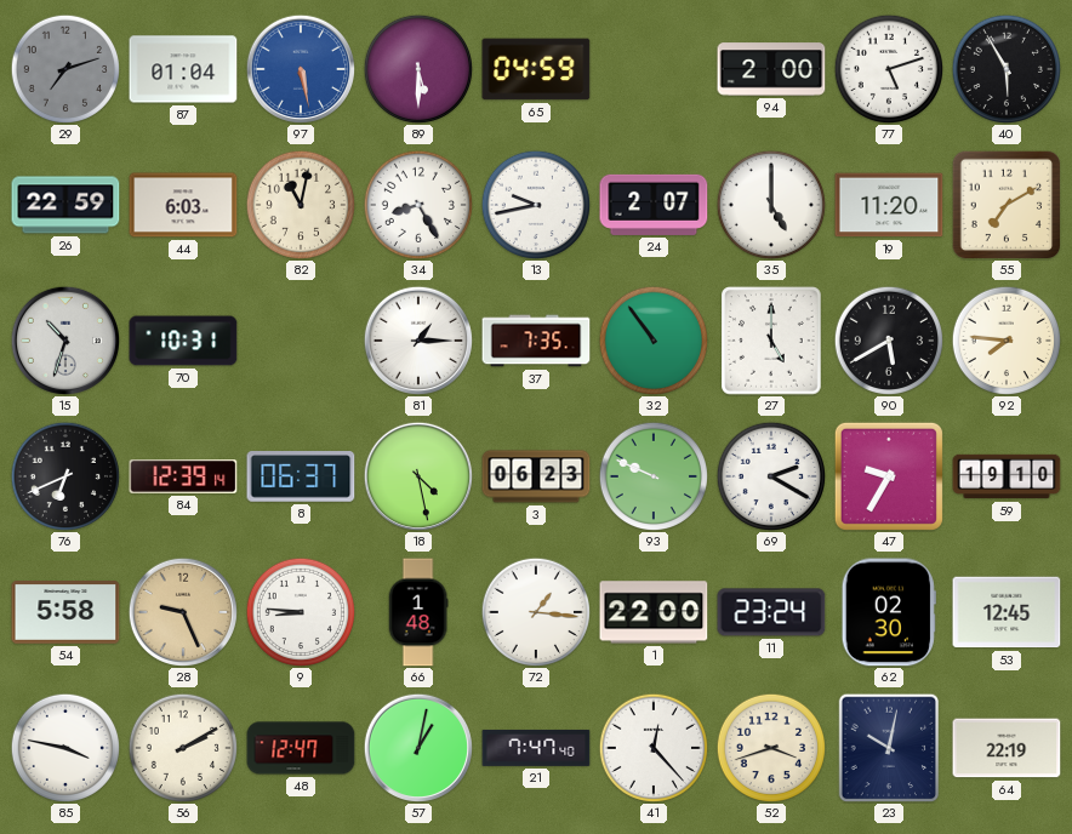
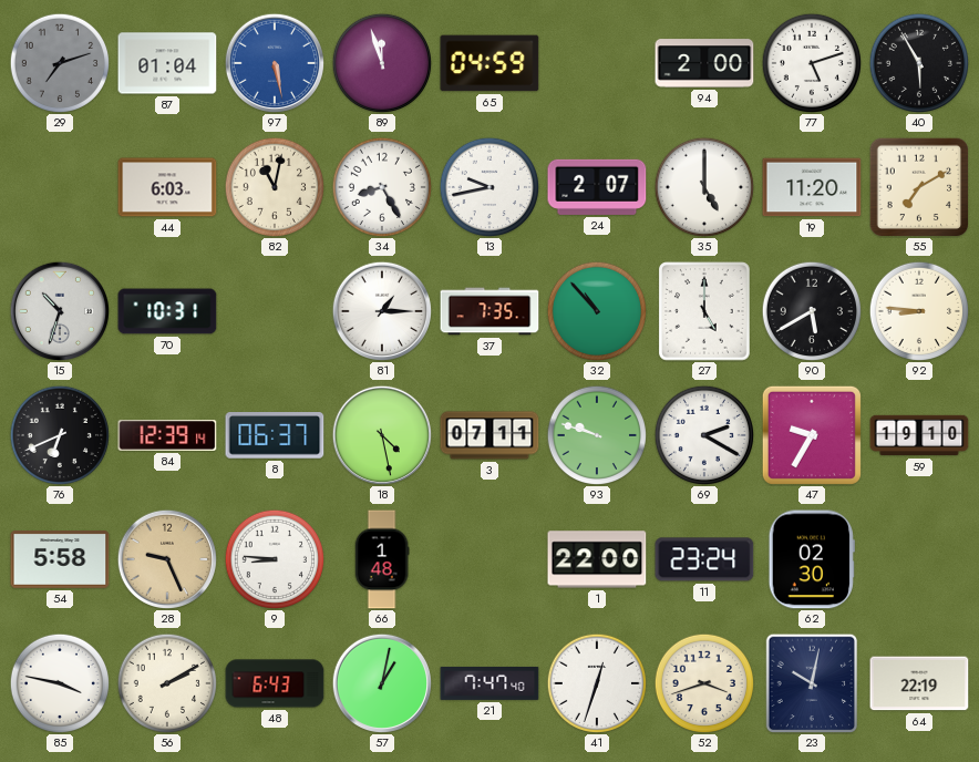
89: 5:30 -> 11:57
26: 22:59 -> none
32: 10:54 -> 10:53
92: 7:46 -> 8:46
3: 06:23 -> 07:11
93: 9:49 -> 9:48
72: 1:16 -> none
53: 12:45 -> none
48: 12:47 -> 6:43
41: 12:23 -> 12:33
